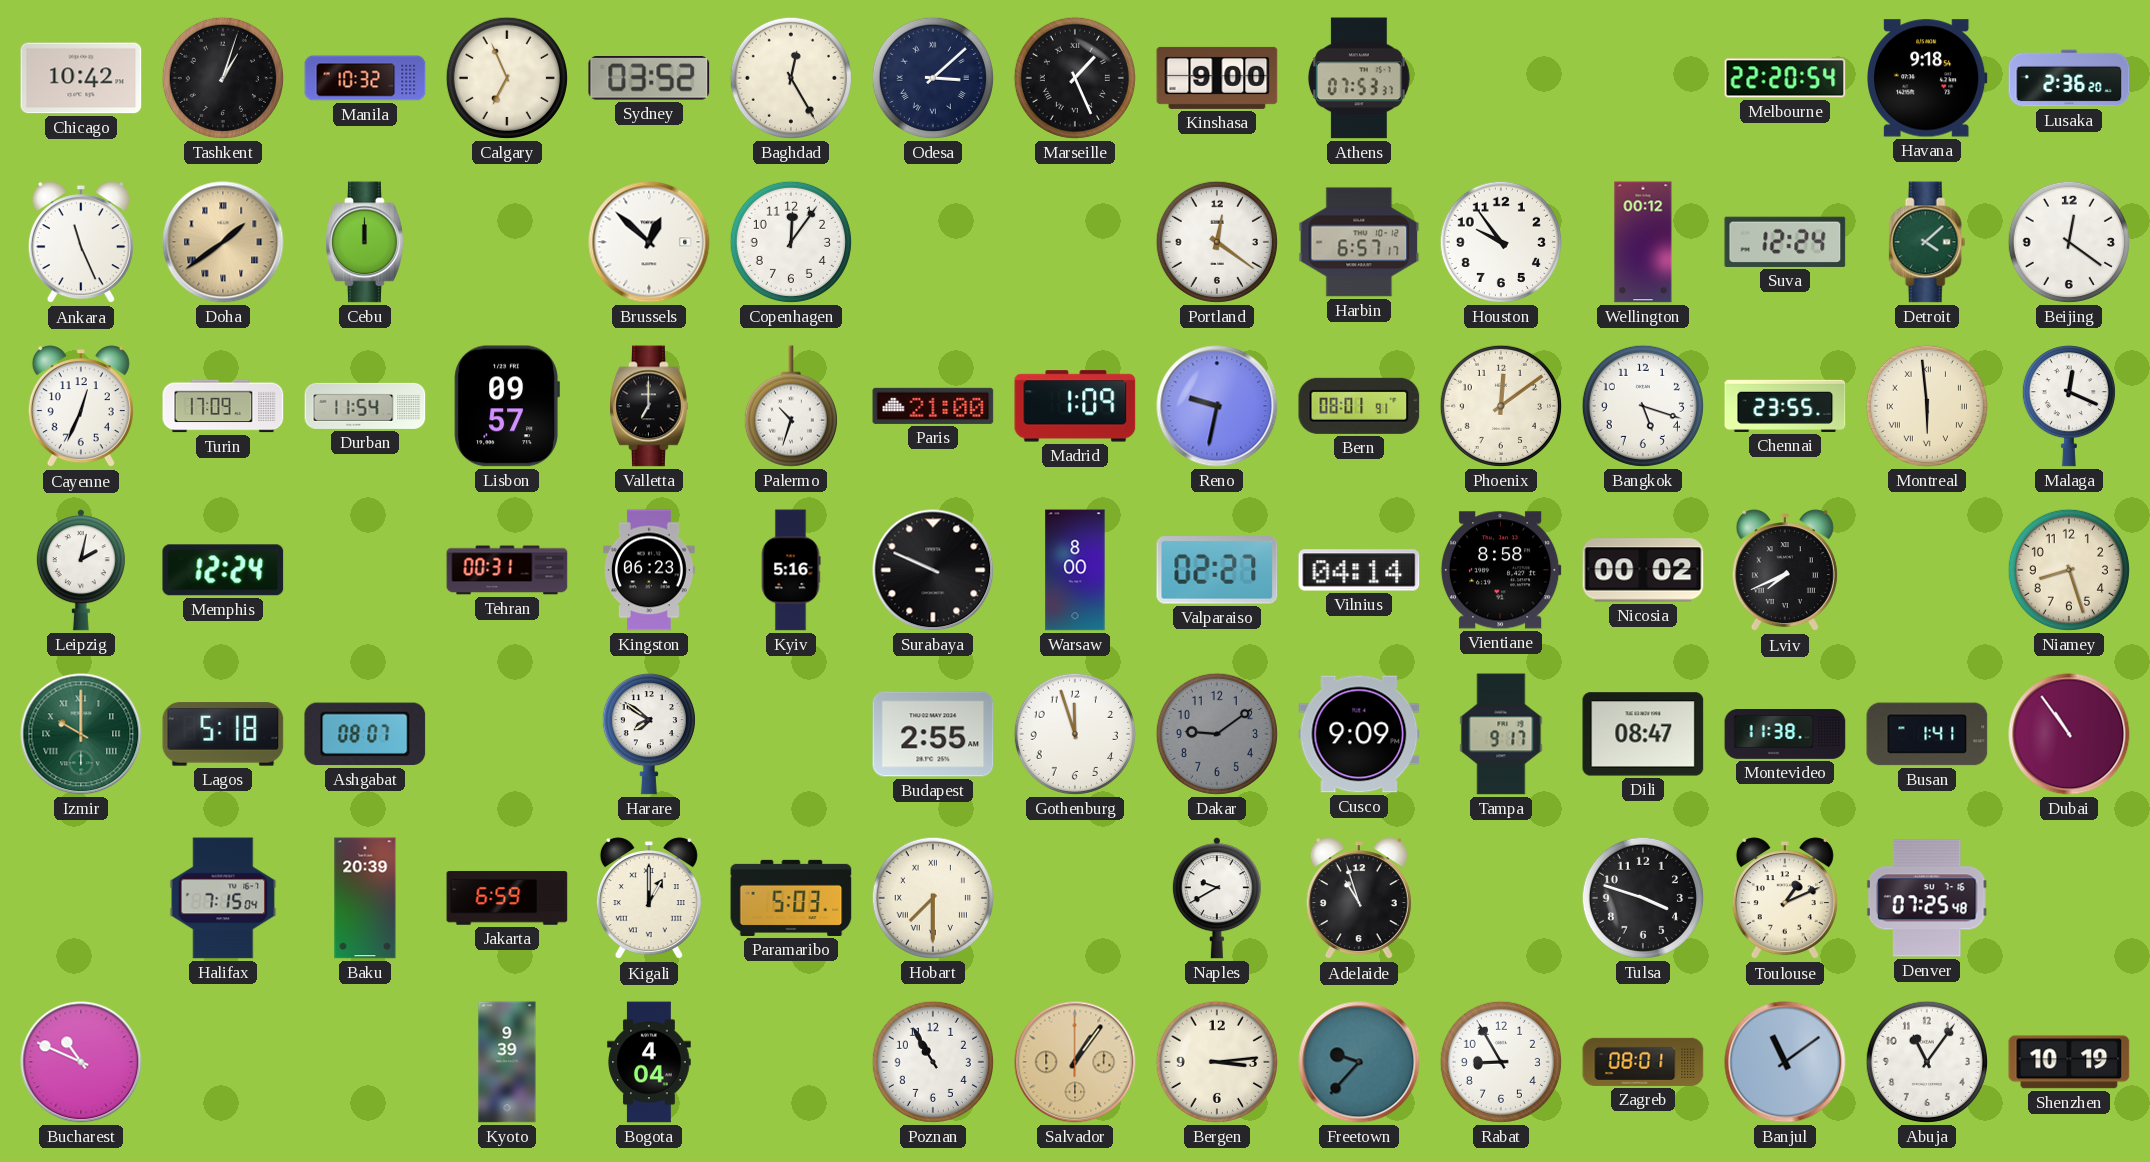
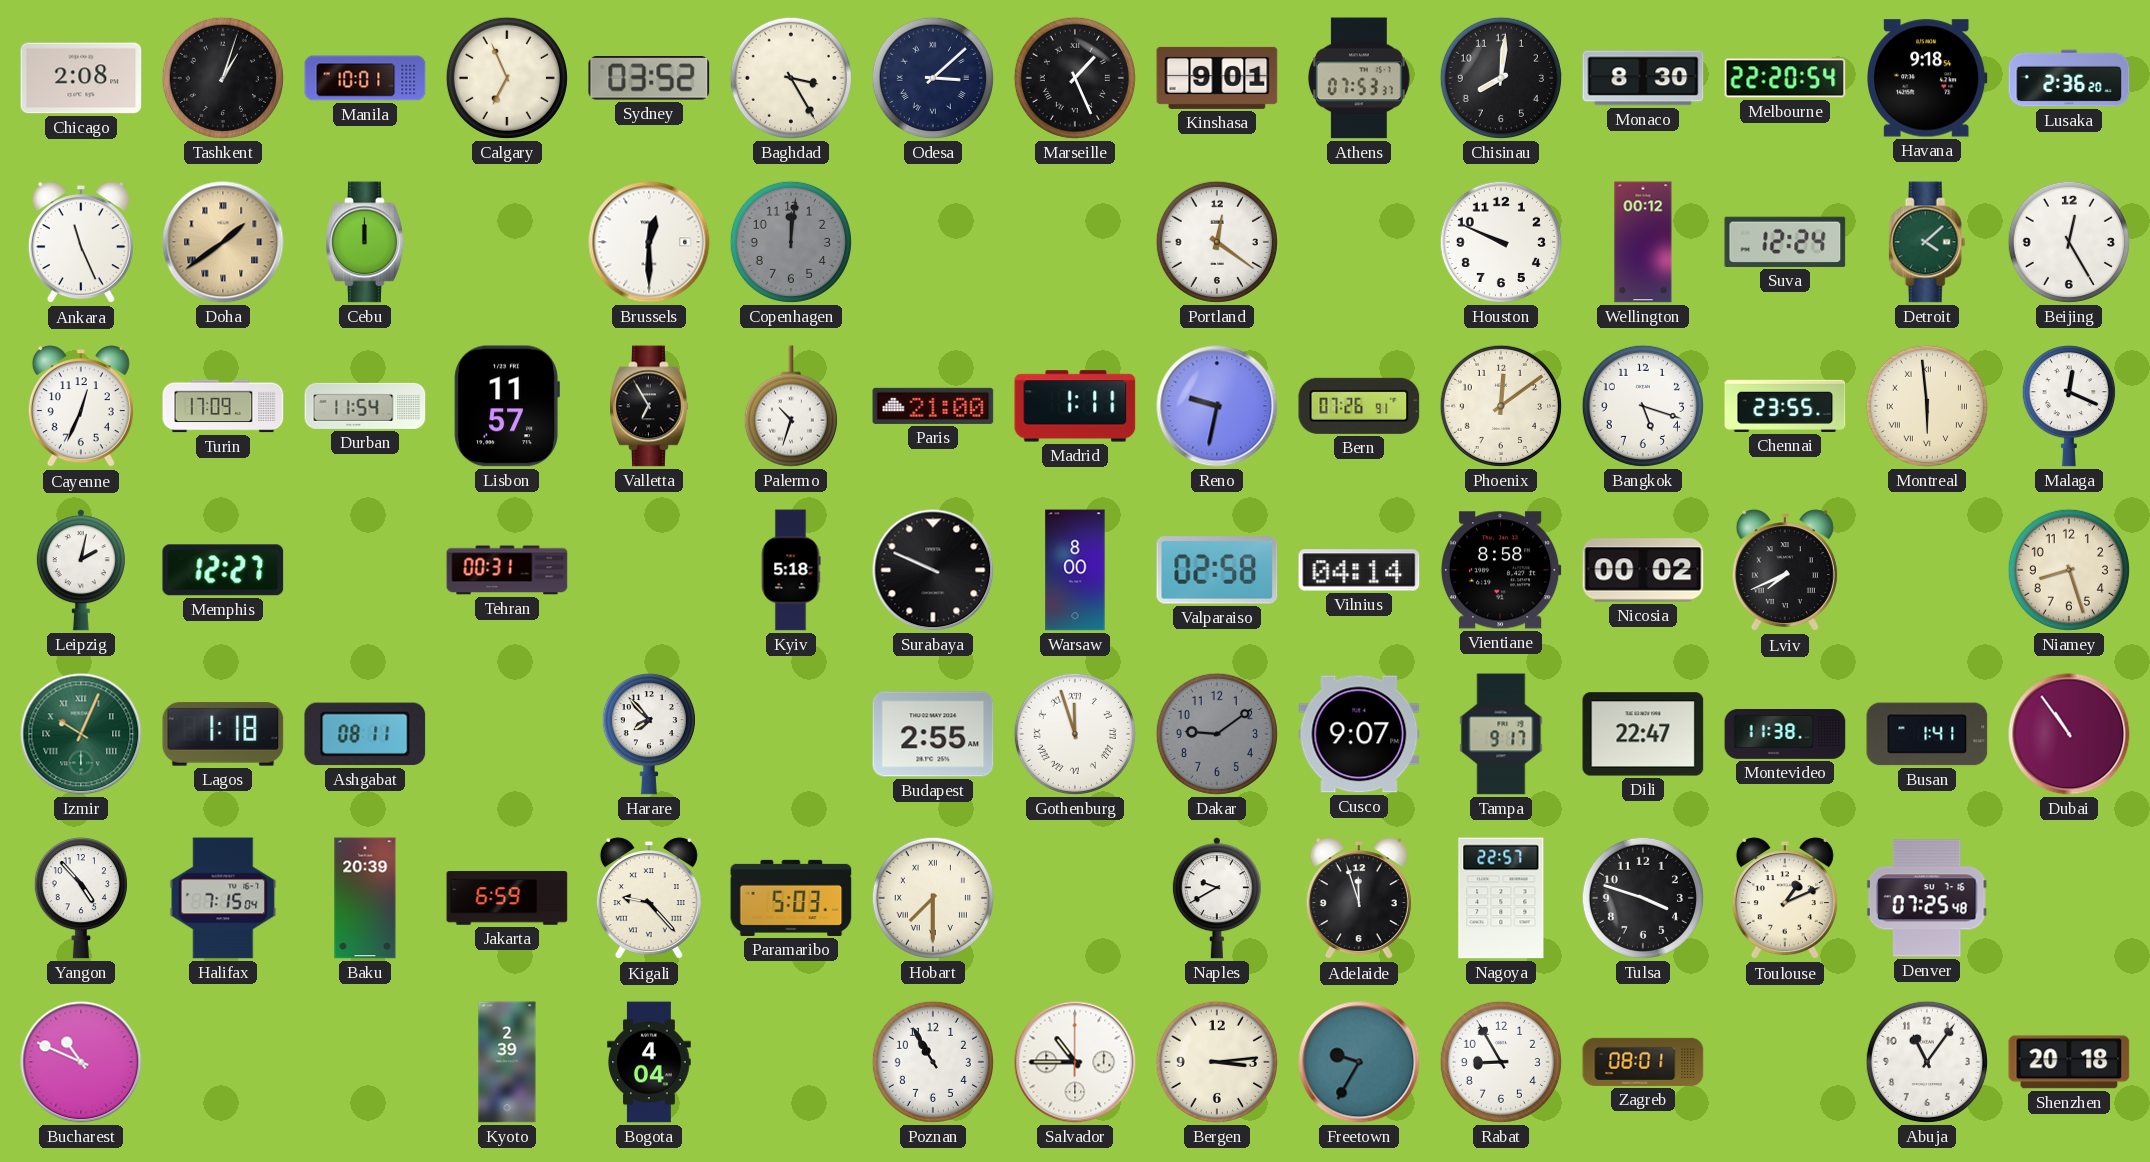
Chicago: 10:42 -> 2:08
Manila: 10:32 -> 10:01
Baghdad: 12:25 -> 3:25
Kinshasa: 9:00 -> 9:01
Chisinau: none -> 8:01
Monaco: none -> 8:30
Brussels: 12:52 -> 12:30
Copenhagen: 12:06 -> 12:01
Copenhagen dial: white -> grey
Harbin: 6:57 -> none
Houston: 9:54 -> 9:49
Beijing: 12:21 -> 12:25
Lisbon: 09:57 -> 11:57
Valletta: 7:00 -> 6:55
Madrid: 1:09 -> 1:11
Bern: 08:01 -> 07:26
Memphis: 12:24 -> 12:27
Kingston: 06:23 -> none
Kyiv: 5:16 -> 5:18
Valparaiso: 02:27 -> 02:58
Izmir: 10:00 -> 10:04
Lagos: 5:18 -> 1:18
Ashgabat: 08:07 -> 08:11
Harare: 7:51 -> 7:53
Gothenburg numerals: Arabic -> Roman
Cusco: 9:09 -> 9:07
Dili: 08:47 -> 22:47
Yangon: none -> 4:53
Kigali: 1:00 -> 9:23
Adelaide: 10:57 -> 11:57
Nagoya: none -> 22:57
Kyoto: 9:39 -> 2:39
Salvador: 1:06 -> 10:45
Salvador dial: champagne -> white
Freetown: 9:37 -> 9:35
Banjul: 11:09 -> none
Shenzhen: 10:19 -> 20:18
